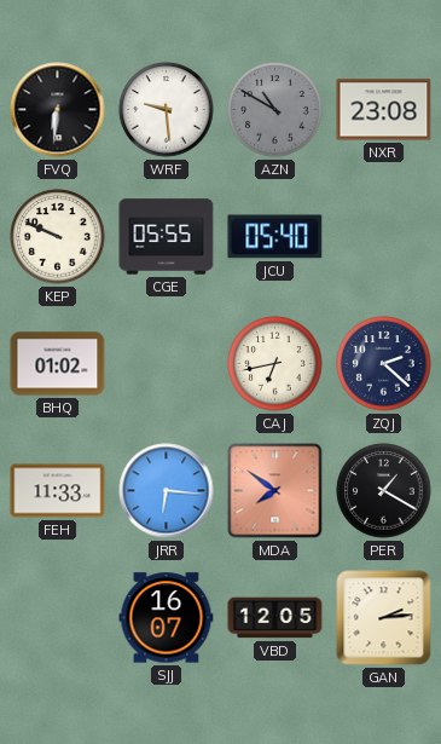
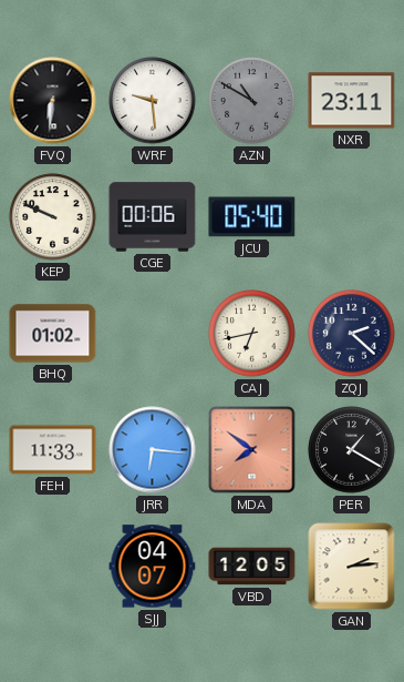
NXR: 23:08 -> 23:11
CGE: 05:55 -> 00:06
SJJ: 16:07 -> 04:07
